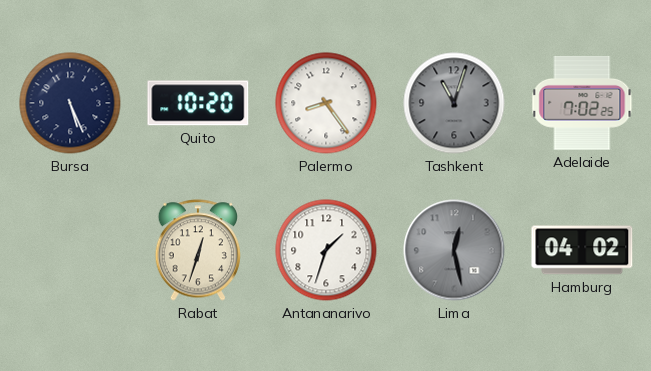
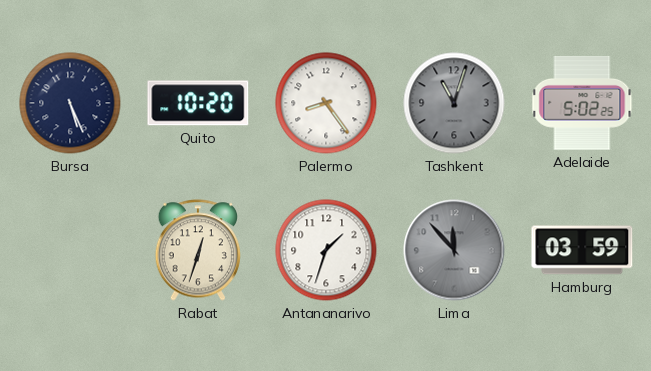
Adelaide: 7:02 -> 5:02
Lima: 12:28 -> 11:53
Hamburg: 04:02 -> 03:59
